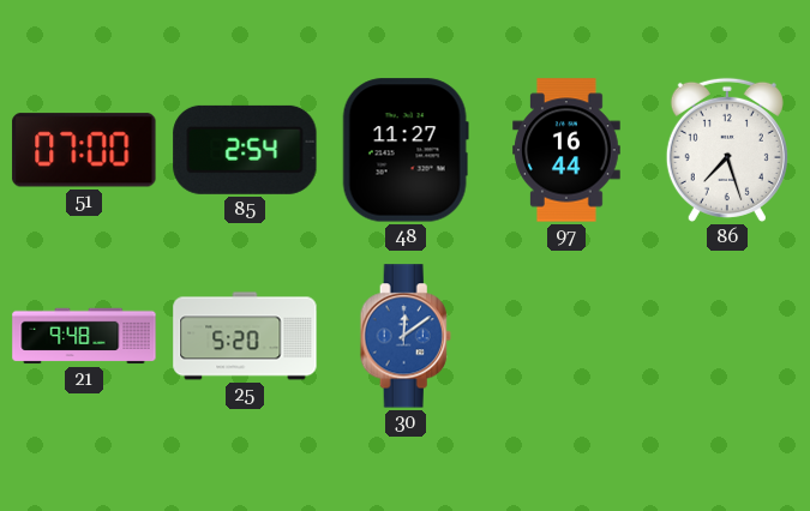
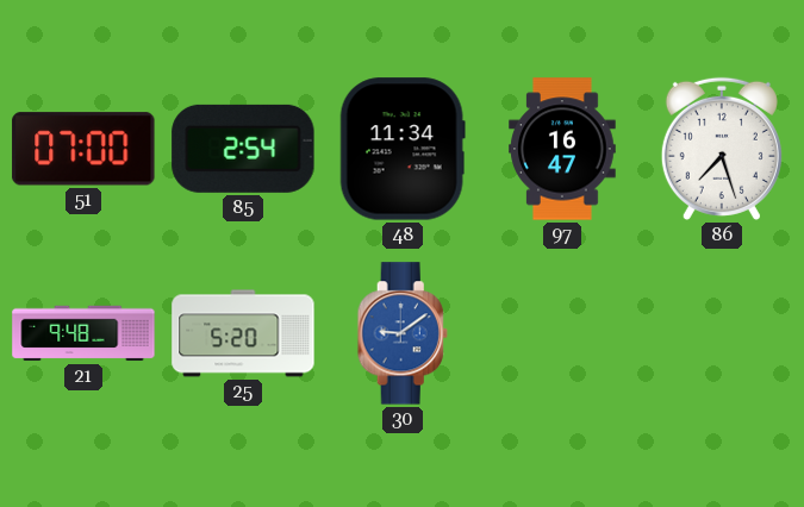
48: 11:27 -> 11:34
97: 16:44 -> 16:47
30: 12:09 -> 9:09
